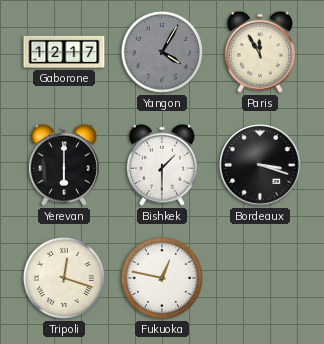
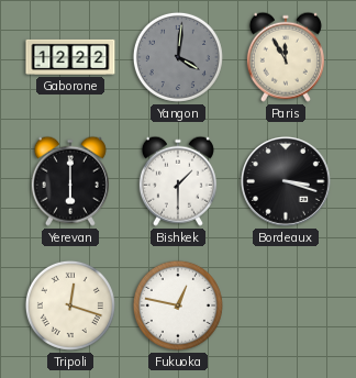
Gaborone: 12:17 -> 12:22
Yangon: 4:05 -> 4:01
